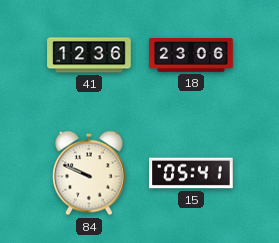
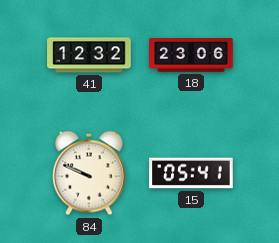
41: 12:36 -> 12:32
